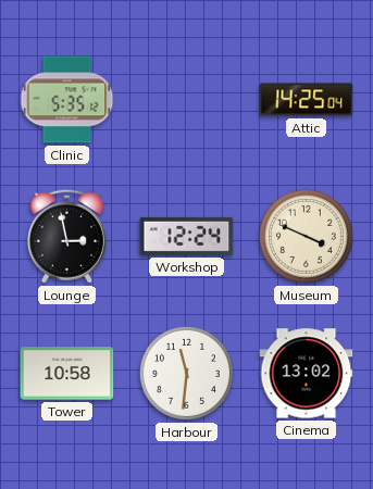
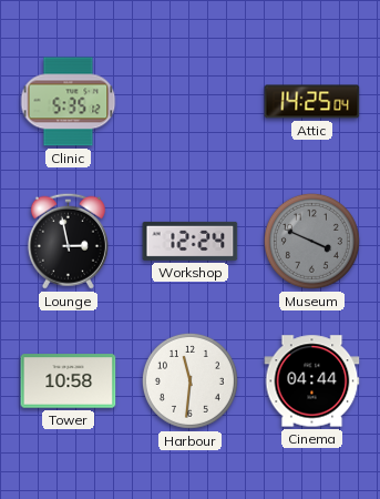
Museum dial: cream -> grey
Cinema: 13:02 -> 04:44
